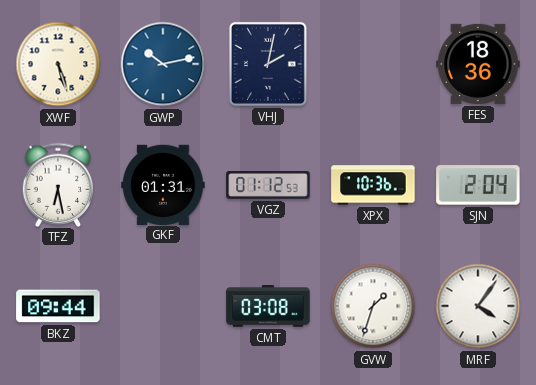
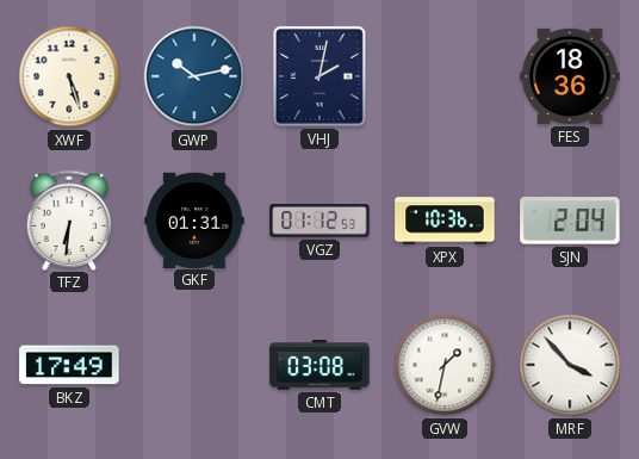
TFZ: 6:28 -> 6:31
BKZ: 09:44 -> 17:49
GVW: 1:33 -> 1:32
MRF: 4:06 -> 3:53
